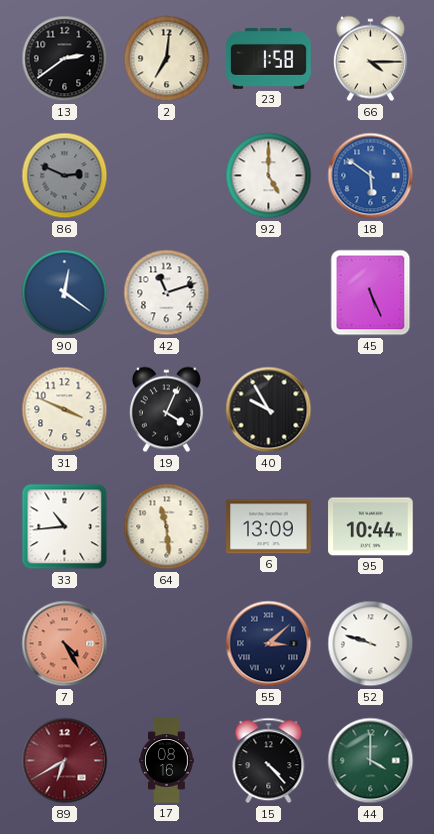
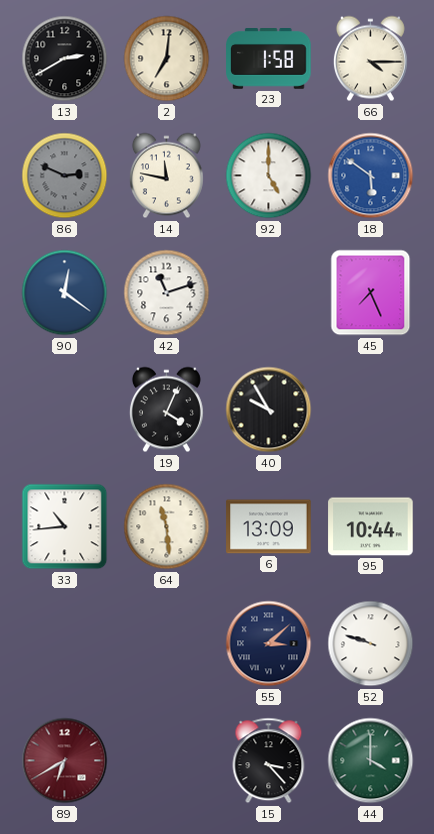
13: 2:39 -> 2:40
14: none -> 11:47
45: 5:26 -> 7:26
31: 3:49 -> none
7: 4:25 -> none
17: 08:16 -> none
15: 4:23 -> 3:23
